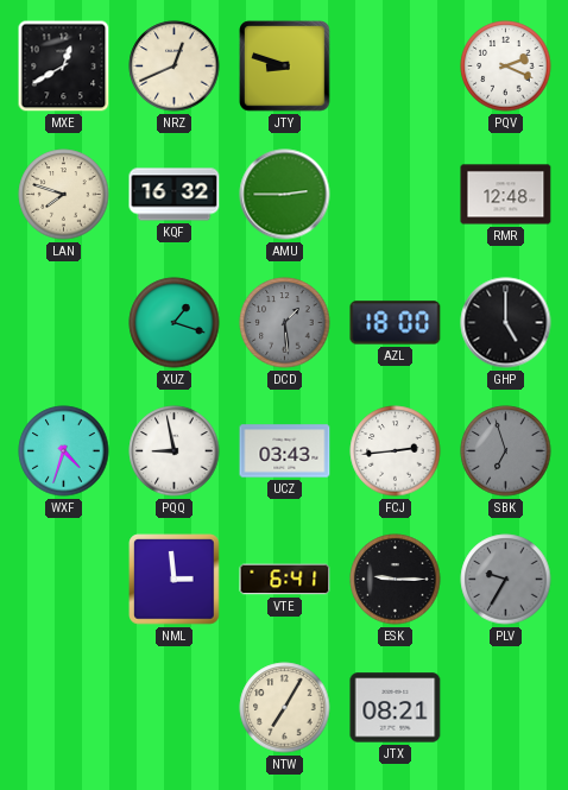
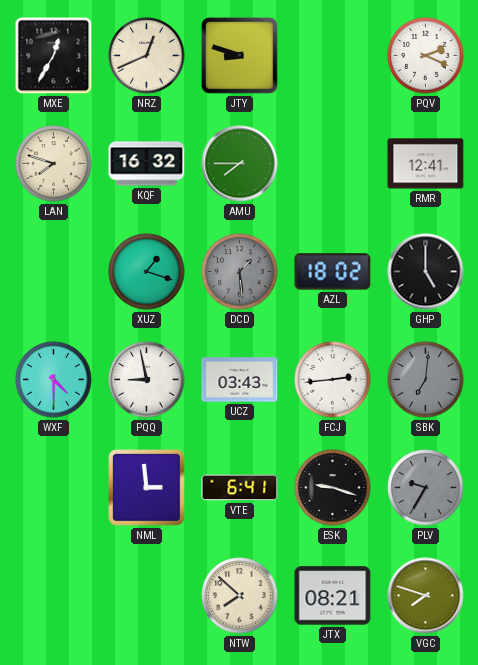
MXE: 12:40 -> 12:35
AMU: 2:45 -> 7:45
RMR: 12:48 -> 12:41
AZL: 18:00 -> 18:02
WXF: 4:33 -> 4:30
SBK: 6:57 -> 7:01
ESK: 9:15 -> 9:18
NTW: 7:05 -> 7:52
VGC: none -> 7:48
